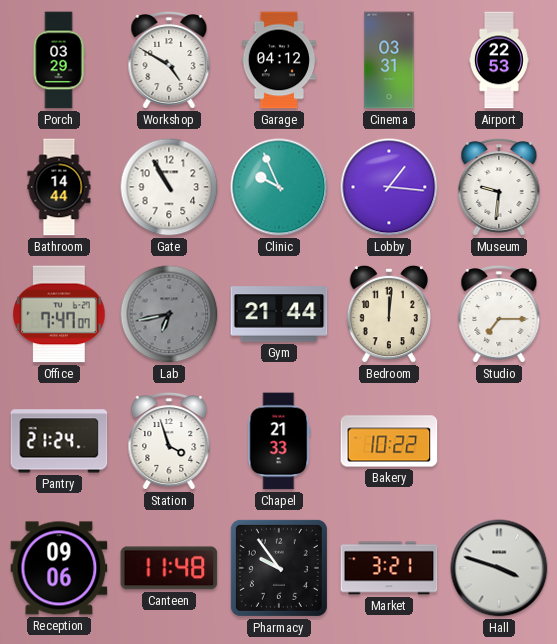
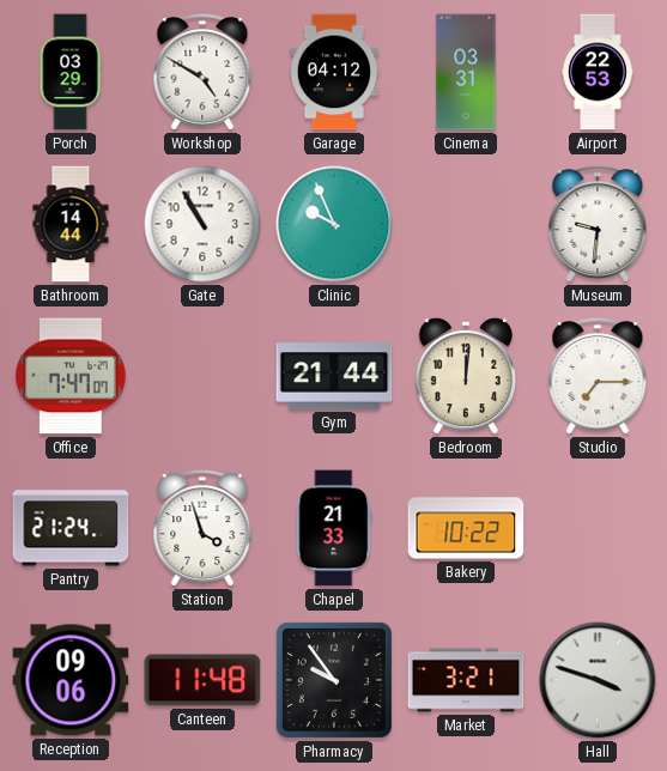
Lobby: 1:16 -> none
Lab: 6:43 -> none
